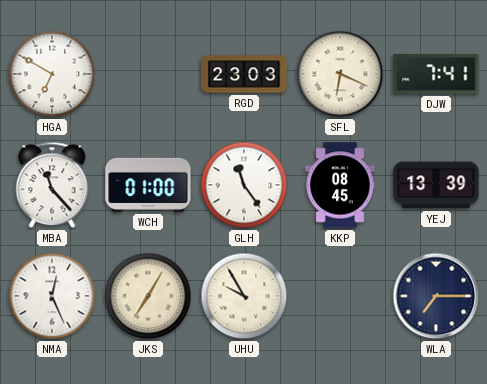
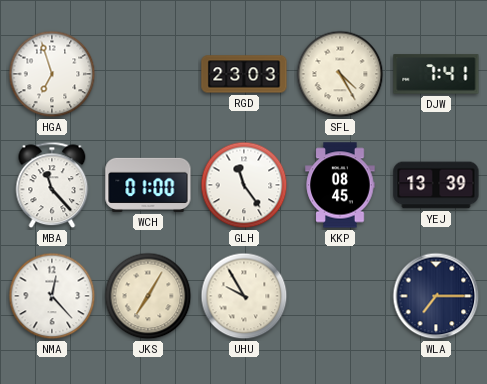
HGA: 6:50 -> 6:57
SFL: 6:19 -> 4:25
NMA: 12:26 -> 12:23
